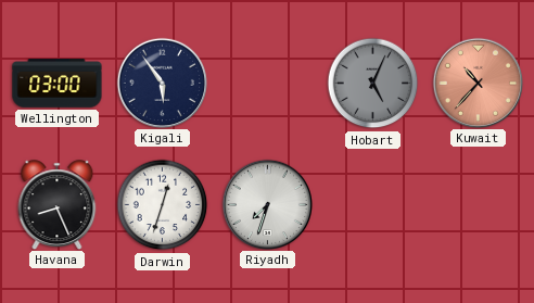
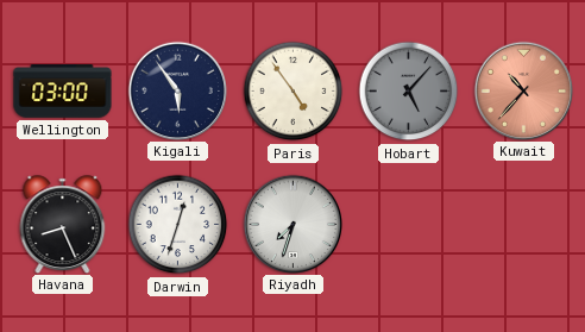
Paris: none -> 4:54
Hobart: 5:04 -> 5:07
